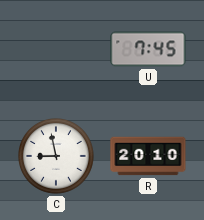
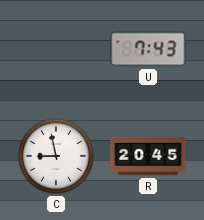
U: 7:45 -> 7:43
R: 20:10 -> 20:45
